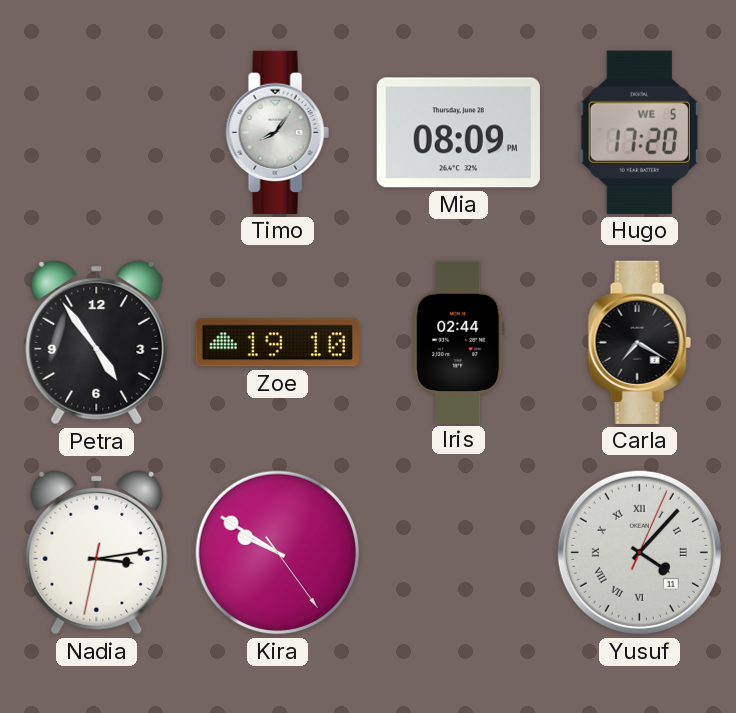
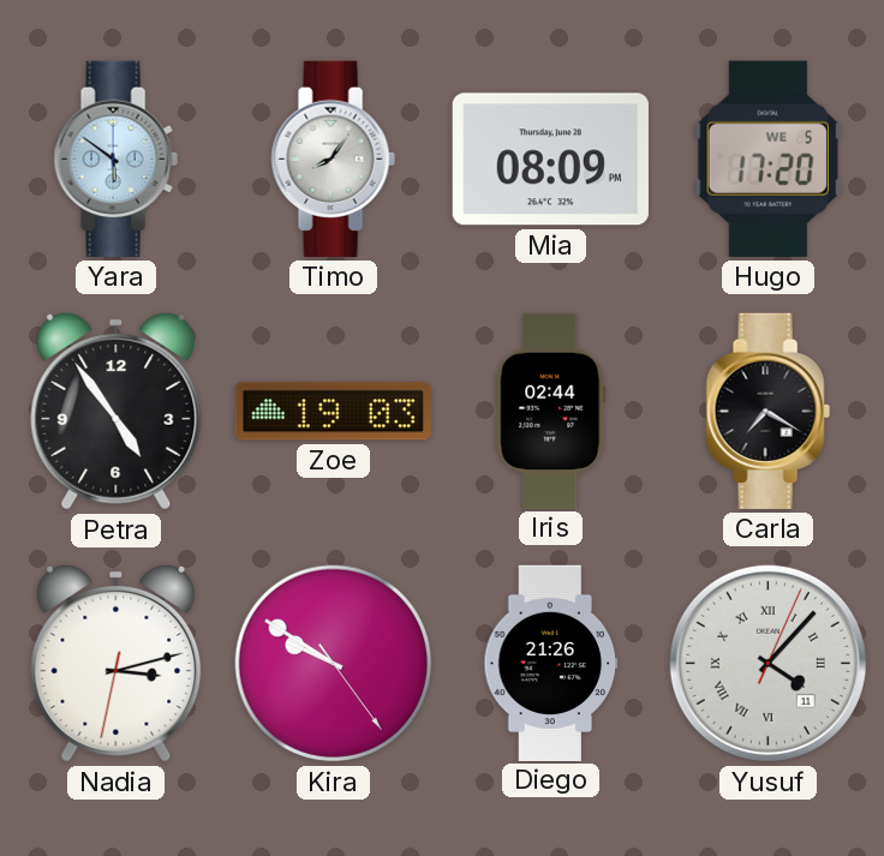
Yara: none -> 5:51
Zoe: 19:10 -> 19:03
Nadia: 3:13 -> 3:12
Diego: none -> 21:26
